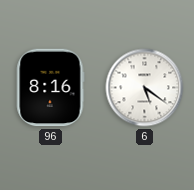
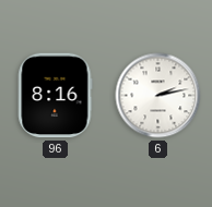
6: 5:21 -> 2:13
